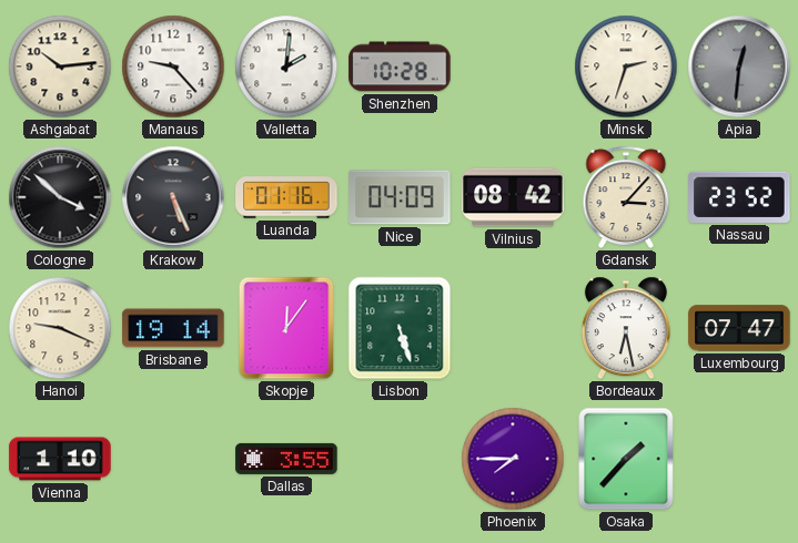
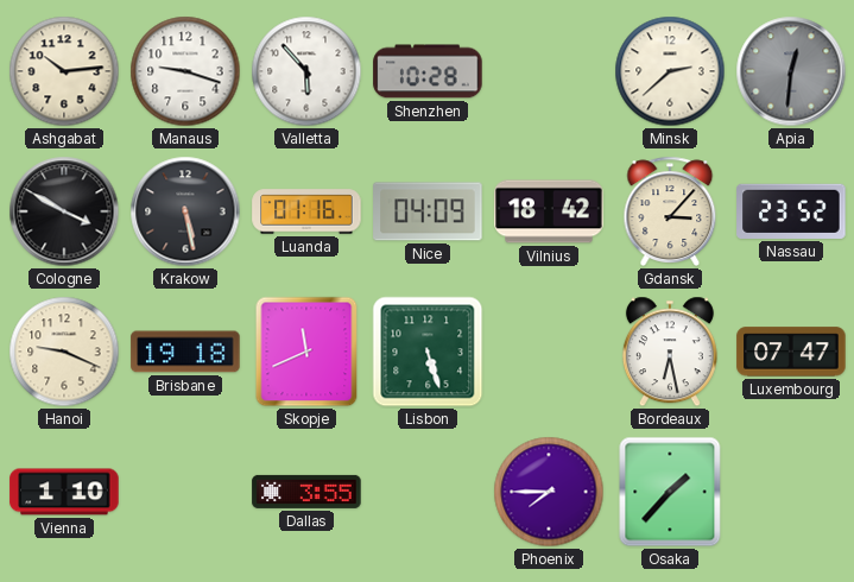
Manaus: 9:23 -> 9:18
Valletta: 2:01 -> 5:53
Minsk: 2:33 -> 2:38
Cologne: 3:52 -> 3:50
Krakow: 5:26 -> 5:28
Vilnius: 08:42 -> 18:42
Brisbane: 19:14 -> 19:18
Skopje: 12:06 -> 11:41
